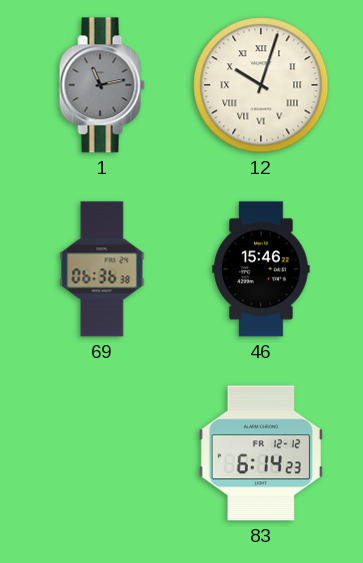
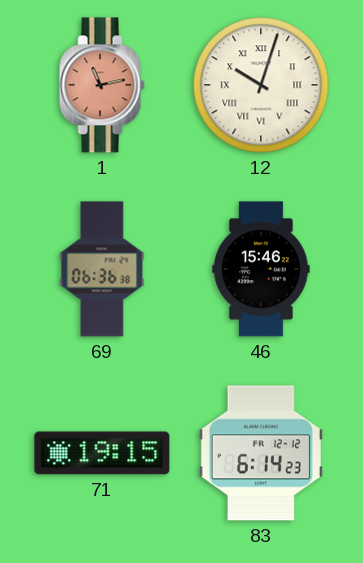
1 dial: grey -> salmon
71: none -> 19:15
